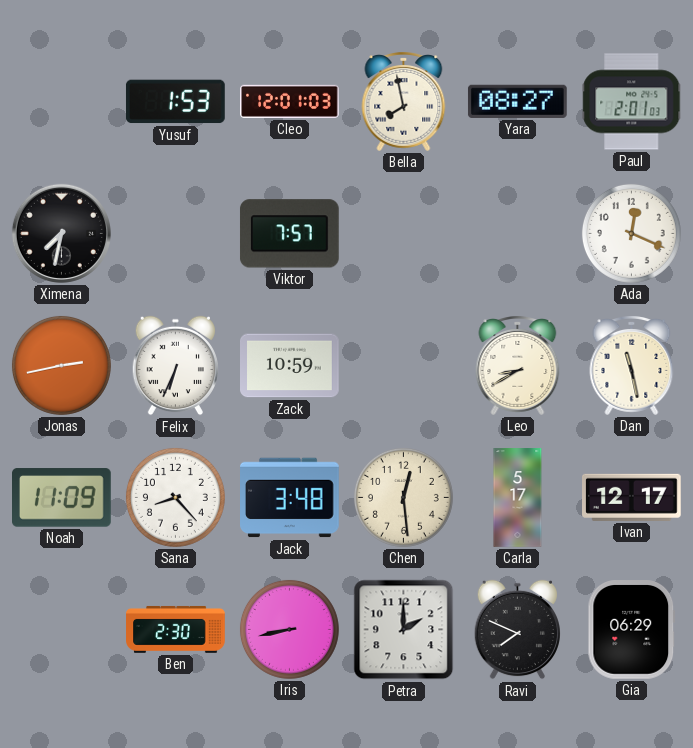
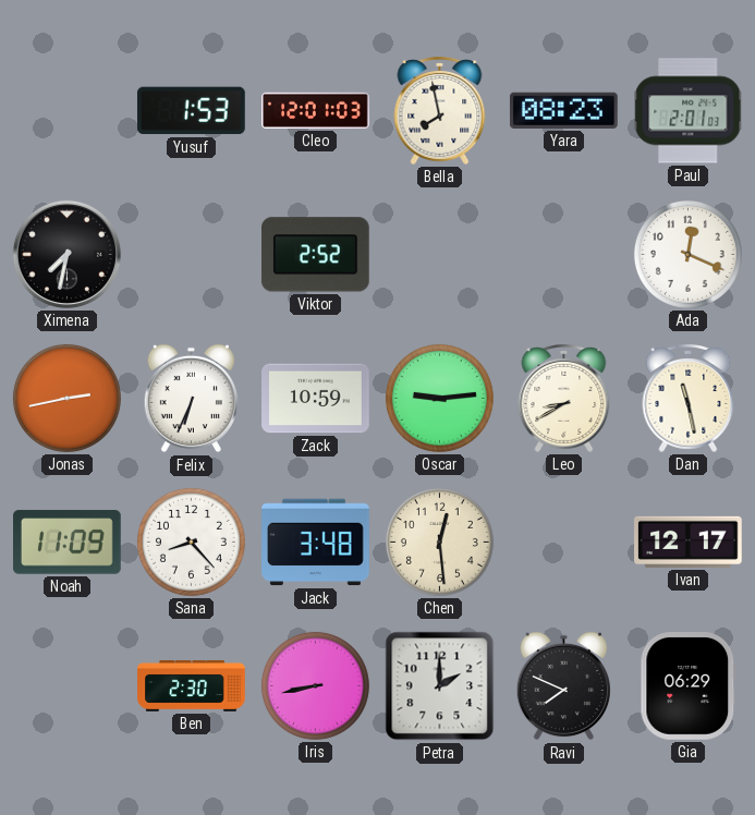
Yara: 08:27 -> 08:23
Viktor: 7:57 -> 2:52
Oscar: none -> 9:14
Carla: 5:17 -> none
